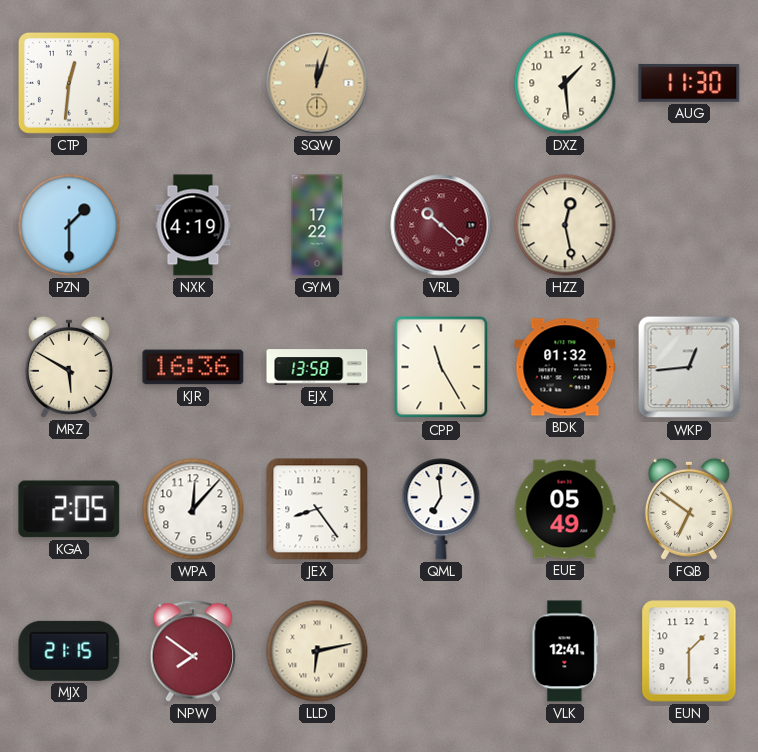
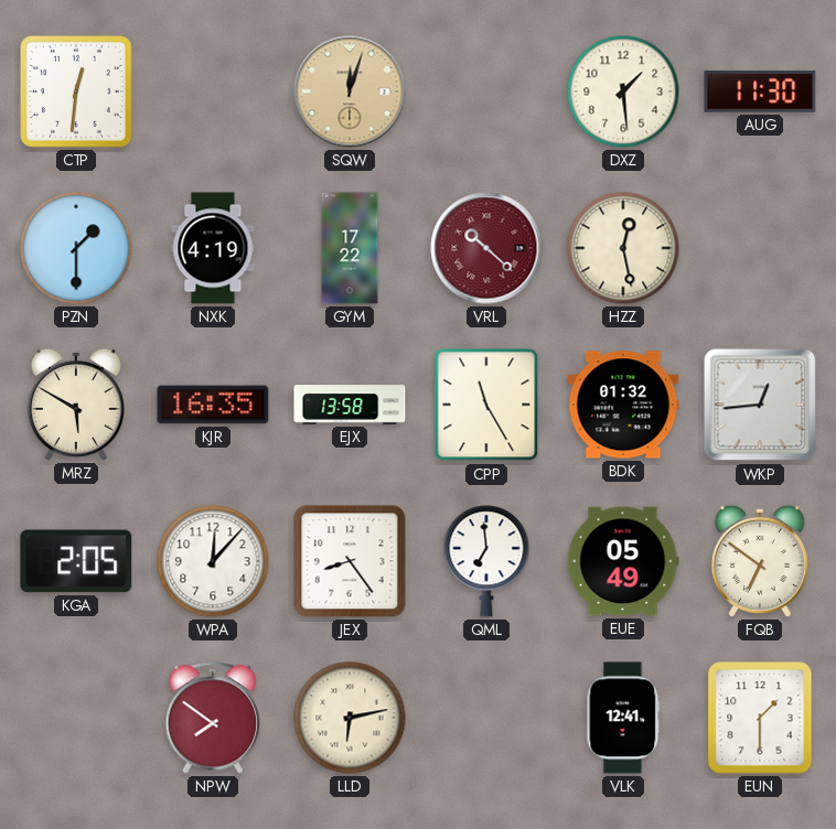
KJR: 16:36 -> 16:35
MJX: 21:15 -> none
